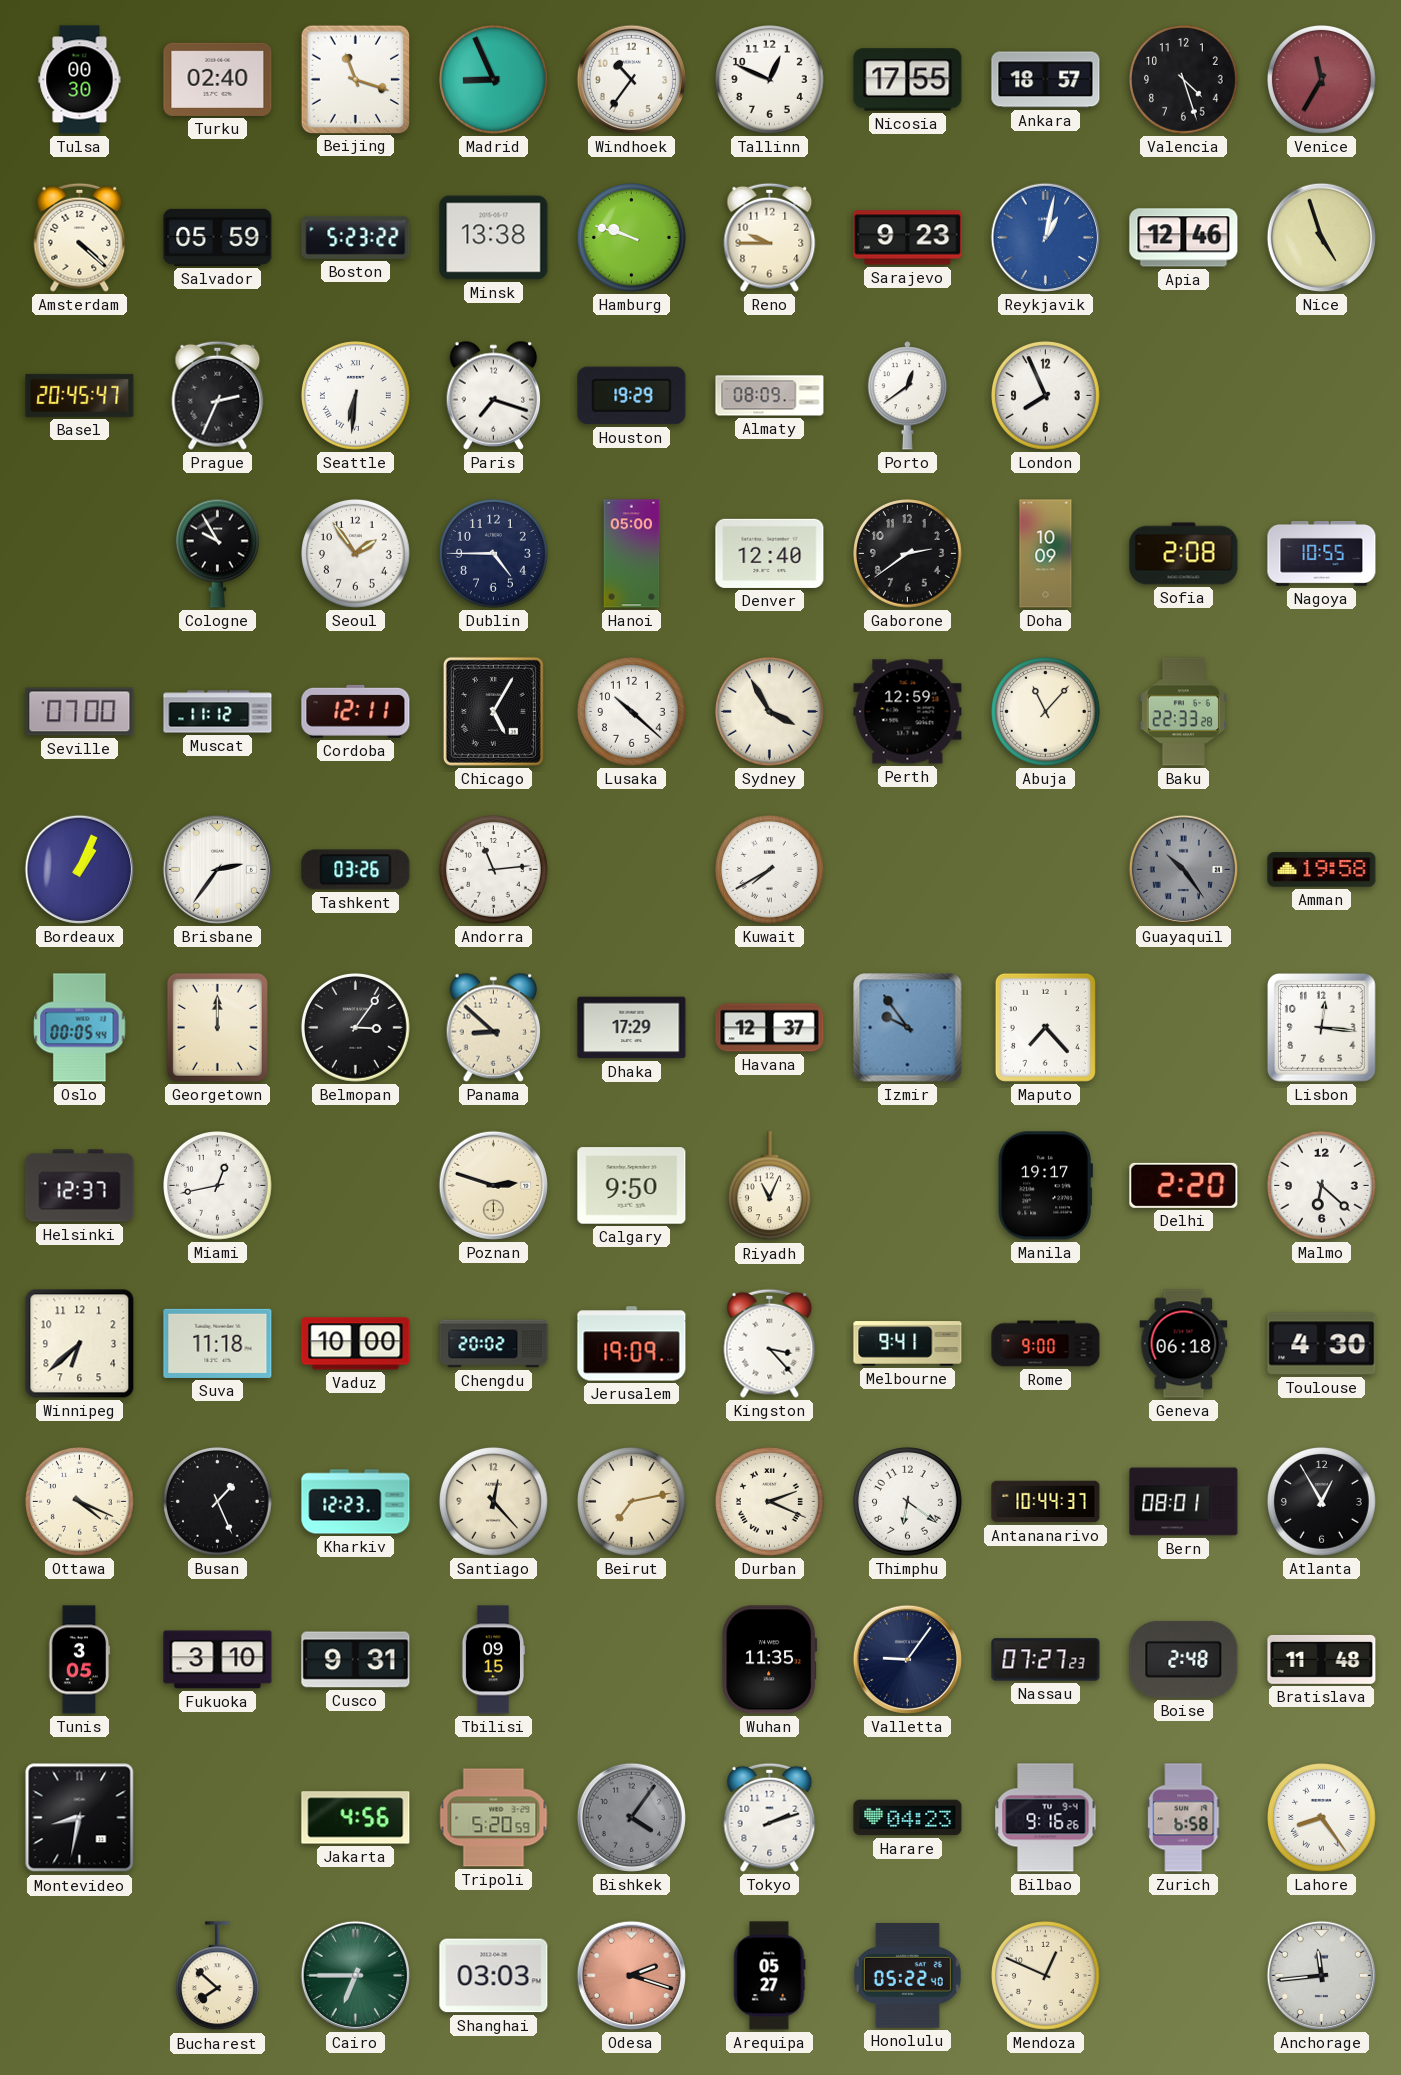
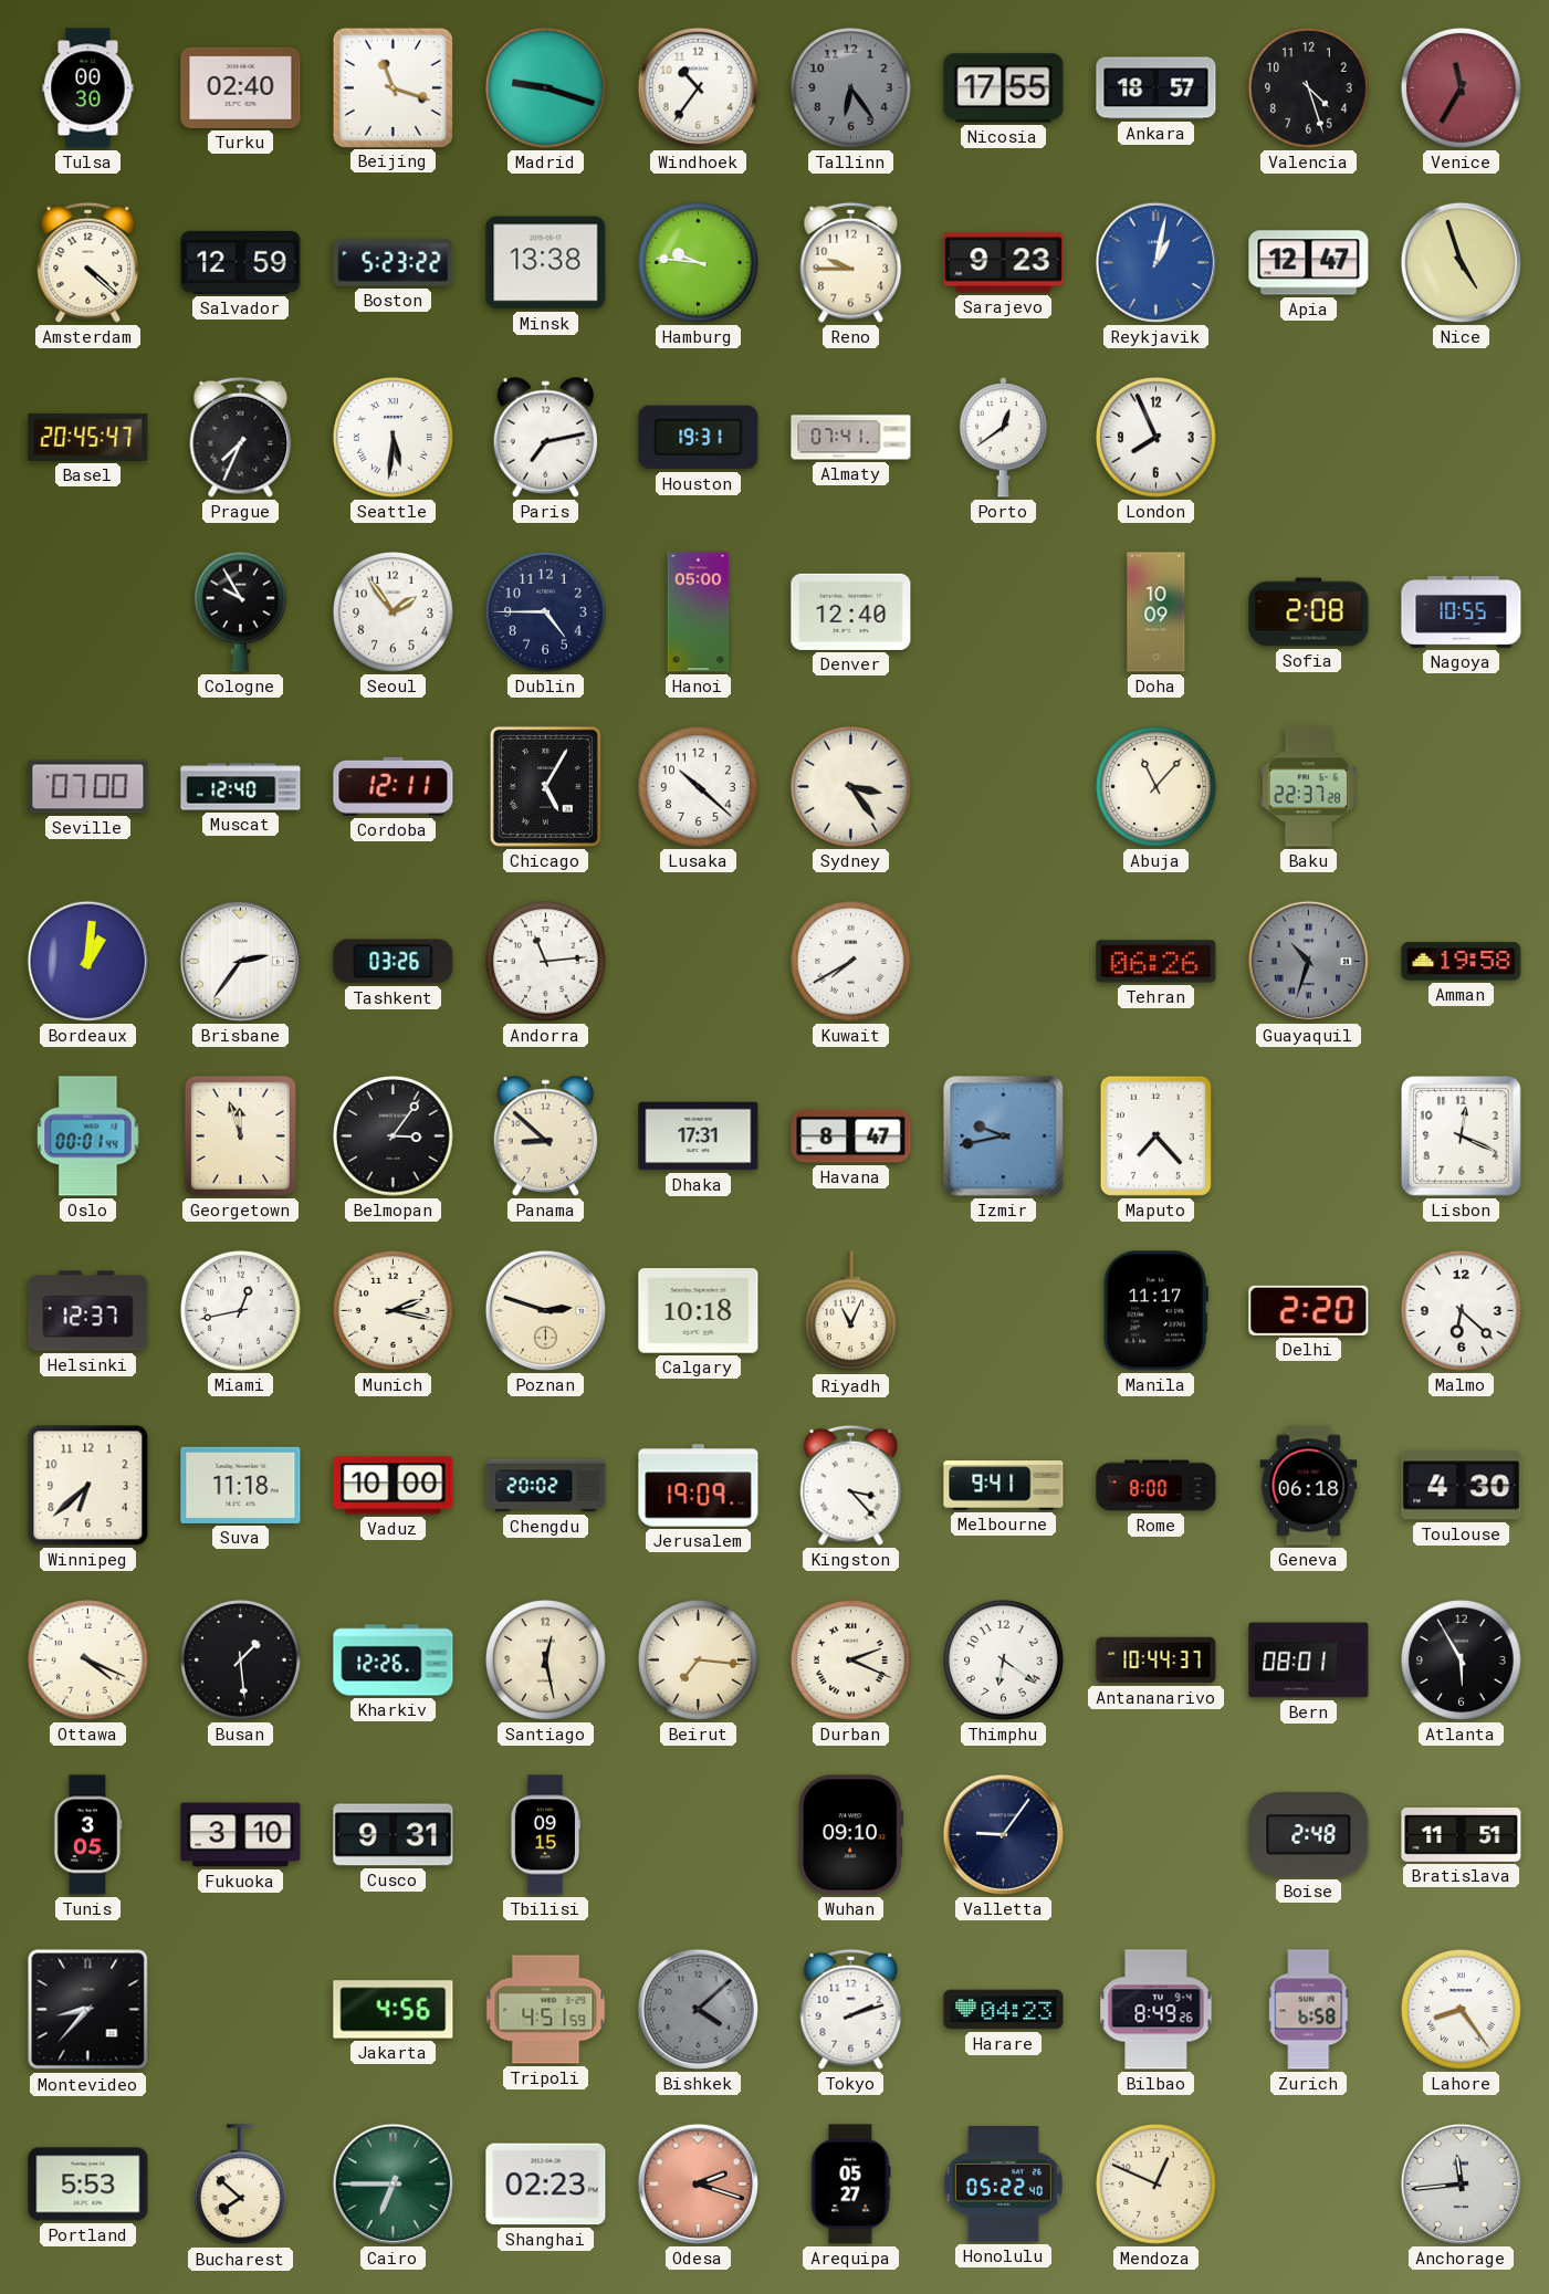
Madrid: 8:56 -> 9:18
Tallinn: 12:49 -> 6:24
Tallinn dial: white -> grey
Salvador: 05:59 -> 12:59
Hamburg: 9:48 -> 9:46
Apia: 12:46 -> 12:47
Prague: 2:34 -> 7:34
Seattle: 6:31 -> 5:31
Paris: 7:18 -> 7:13
Houston: 19:29 -> 19:31
Almaty: 08:09 -> 07:41
Gaborone: 2:39 -> none
Muscat: 11:12 -> 12:40
Sydney: 3:55 -> 3:24
Perth: 12:59 -> none
Baku: 22:33 -> 22:37
Bordeaux: 1:04 -> 1:01
Tehran: none -> 06:26
Guayaquil: 10:24 -> 10:33
Oslo: 00:05 -> 00:01
Georgetown: 12:00 -> 11:57
Dhaka: 17:29 -> 17:31
Havana: 12:37 -> 8:47
Izmir: 9:54 -> 9:43
Lisbon: 12:16 -> 12:19
Munich: none -> 2:17
Calgary: 9:50 -> 10:18
Manila: 19:17 -> 11:17
Rome: 9:00 -> 8:00
Busan: 1:26 -> 1:29
Kharkiv: 12:23 -> 12:26
Santiago: 12:23 -> 12:28
Beirut: 7:13 -> 7:16
Atlanta: 12:55 -> 5:55
Wuhan: 11:35 -> 09:10
Nassau: 07:27 -> none
Bratislava: 11:48 -> 11:51
Montevideo: 8:32 -> 8:37
Tripoli: 5:20 -> 4:51
Bishkek: 4:06 -> 4:08
Bilbao: 9:16 -> 8:49
Portland: none -> 5:53
Shanghai: 03:03 -> 02:23
